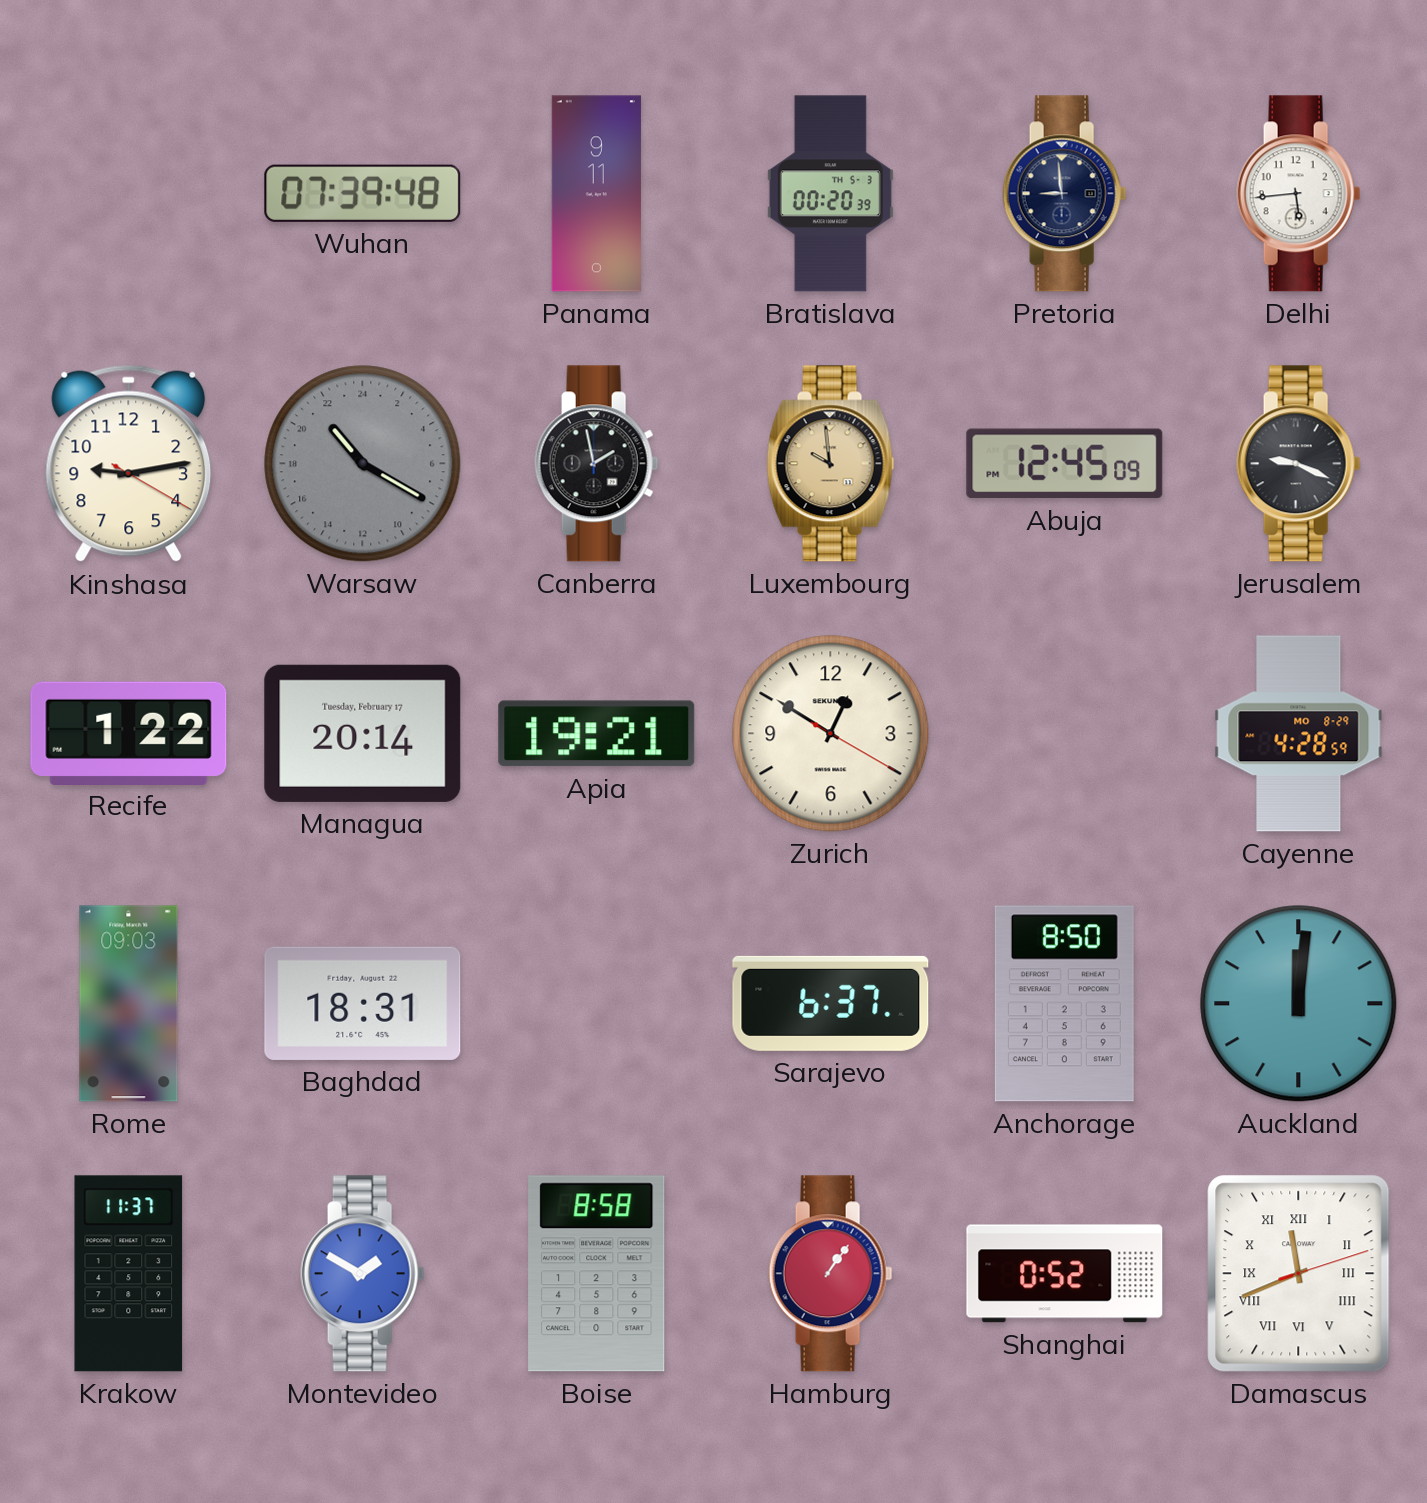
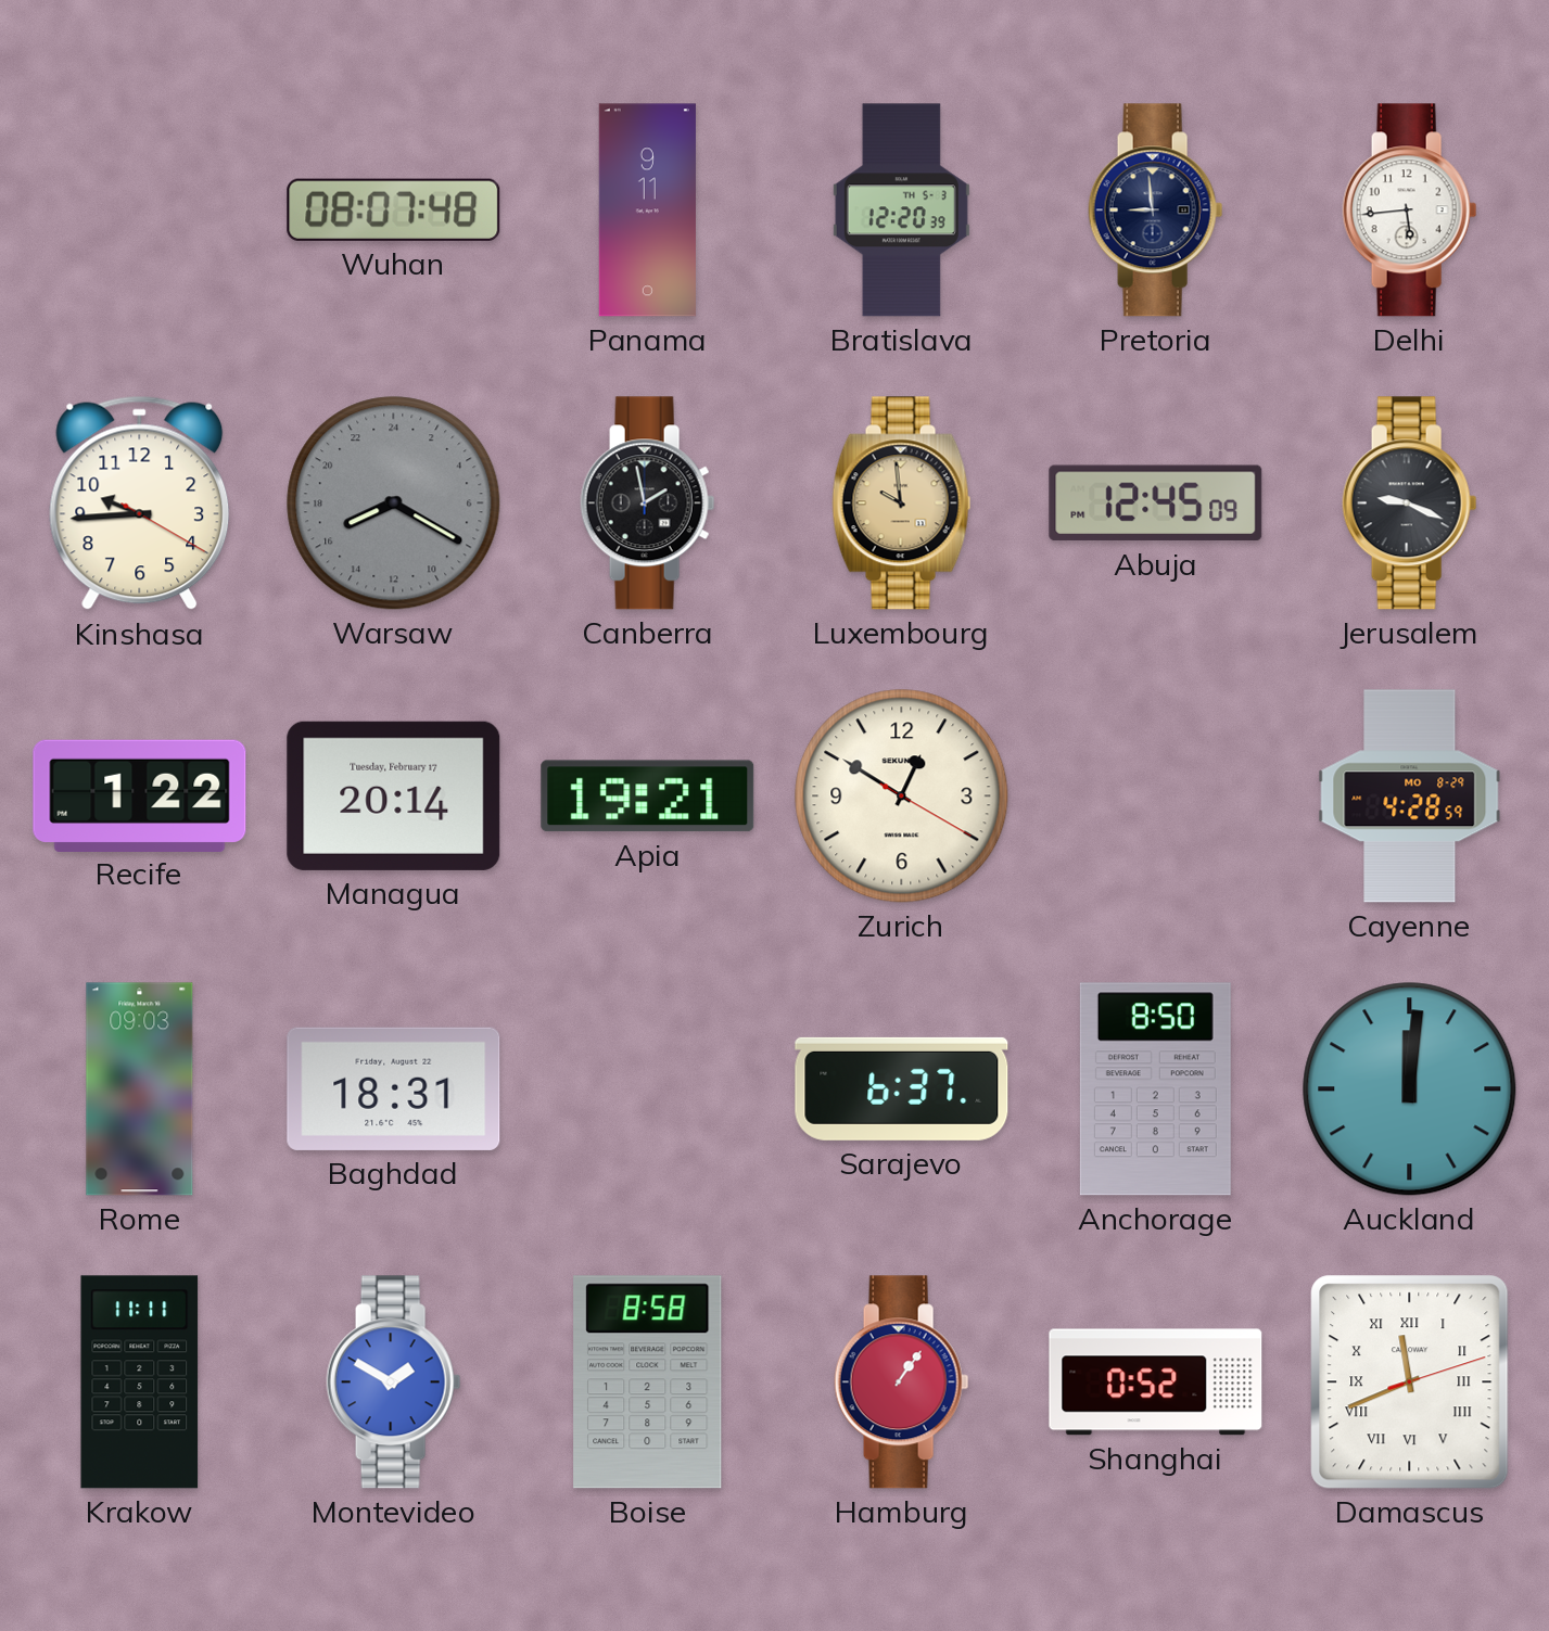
Wuhan: 07:39 -> 08:07
Bratislava: 00:20 -> 12:20
Kinshasa: 9:13 -> 9:44
Warsaw: 21:20 -> 16:20
Krakow: 11:37 -> 11:11
